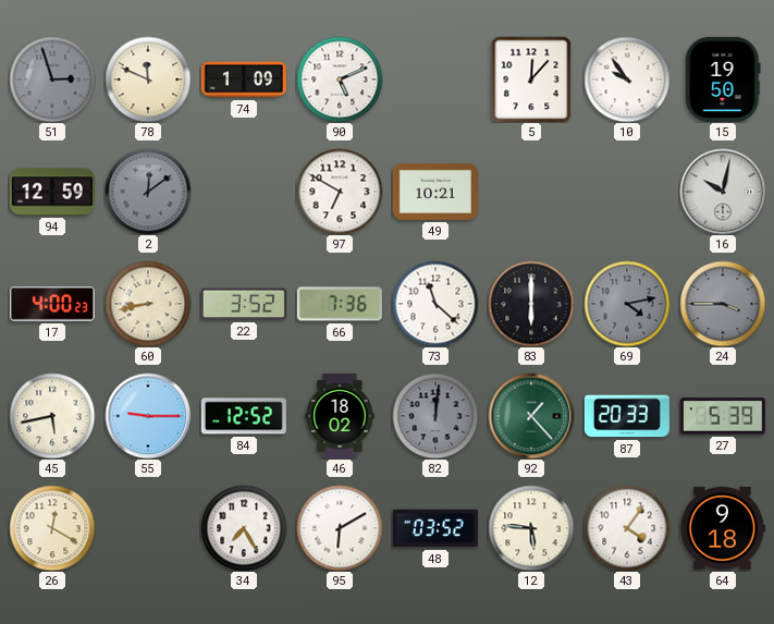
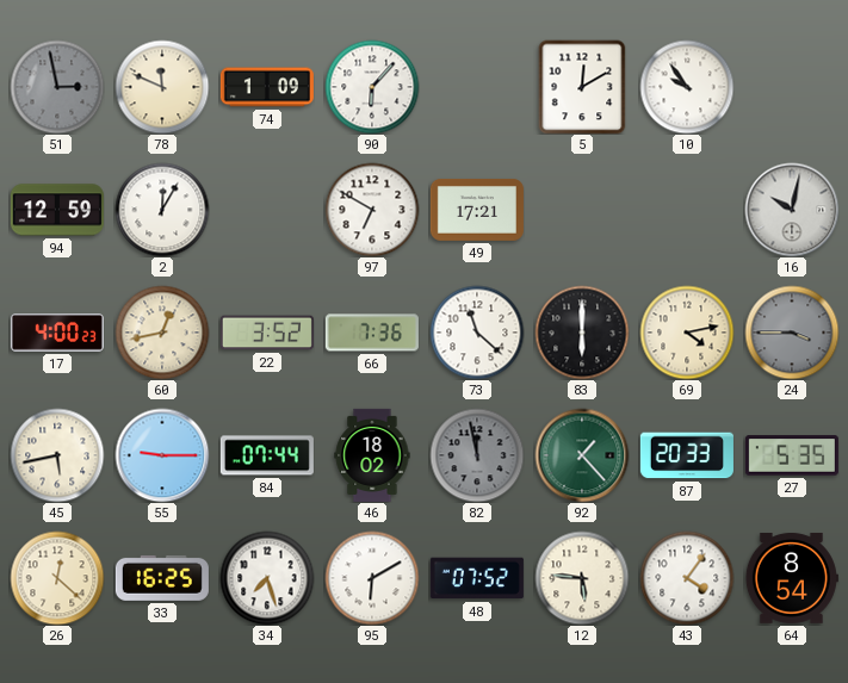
51: 2:57 -> 2:58
90: 5:11 -> 6:07
5: 12:07 -> 12:10
15: 19:50 -> none
2: 12:09 -> 12:05
2 dial: grey -> white
49: 10:21 -> 17:21
60: 8:43 -> 12:43
69 dial: grey -> cream
84: 12:52 -> 07:44
82: 12:01 -> 11:58
27: 5:39 -> 5:35
26: 12:20 -> 12:22
33: none -> 16:25
34: 7:25 -> 7:27
48: 03:52 -> 07:52
64: 9:18 -> 8:54
